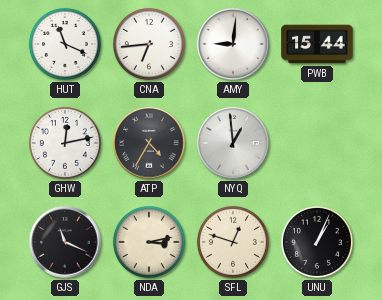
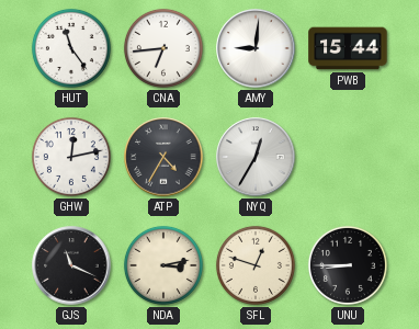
HUT: 11:19 -> 11:24
NYQ: 12:59 -> 12:35
UNU: 1:04 -> 8:45
